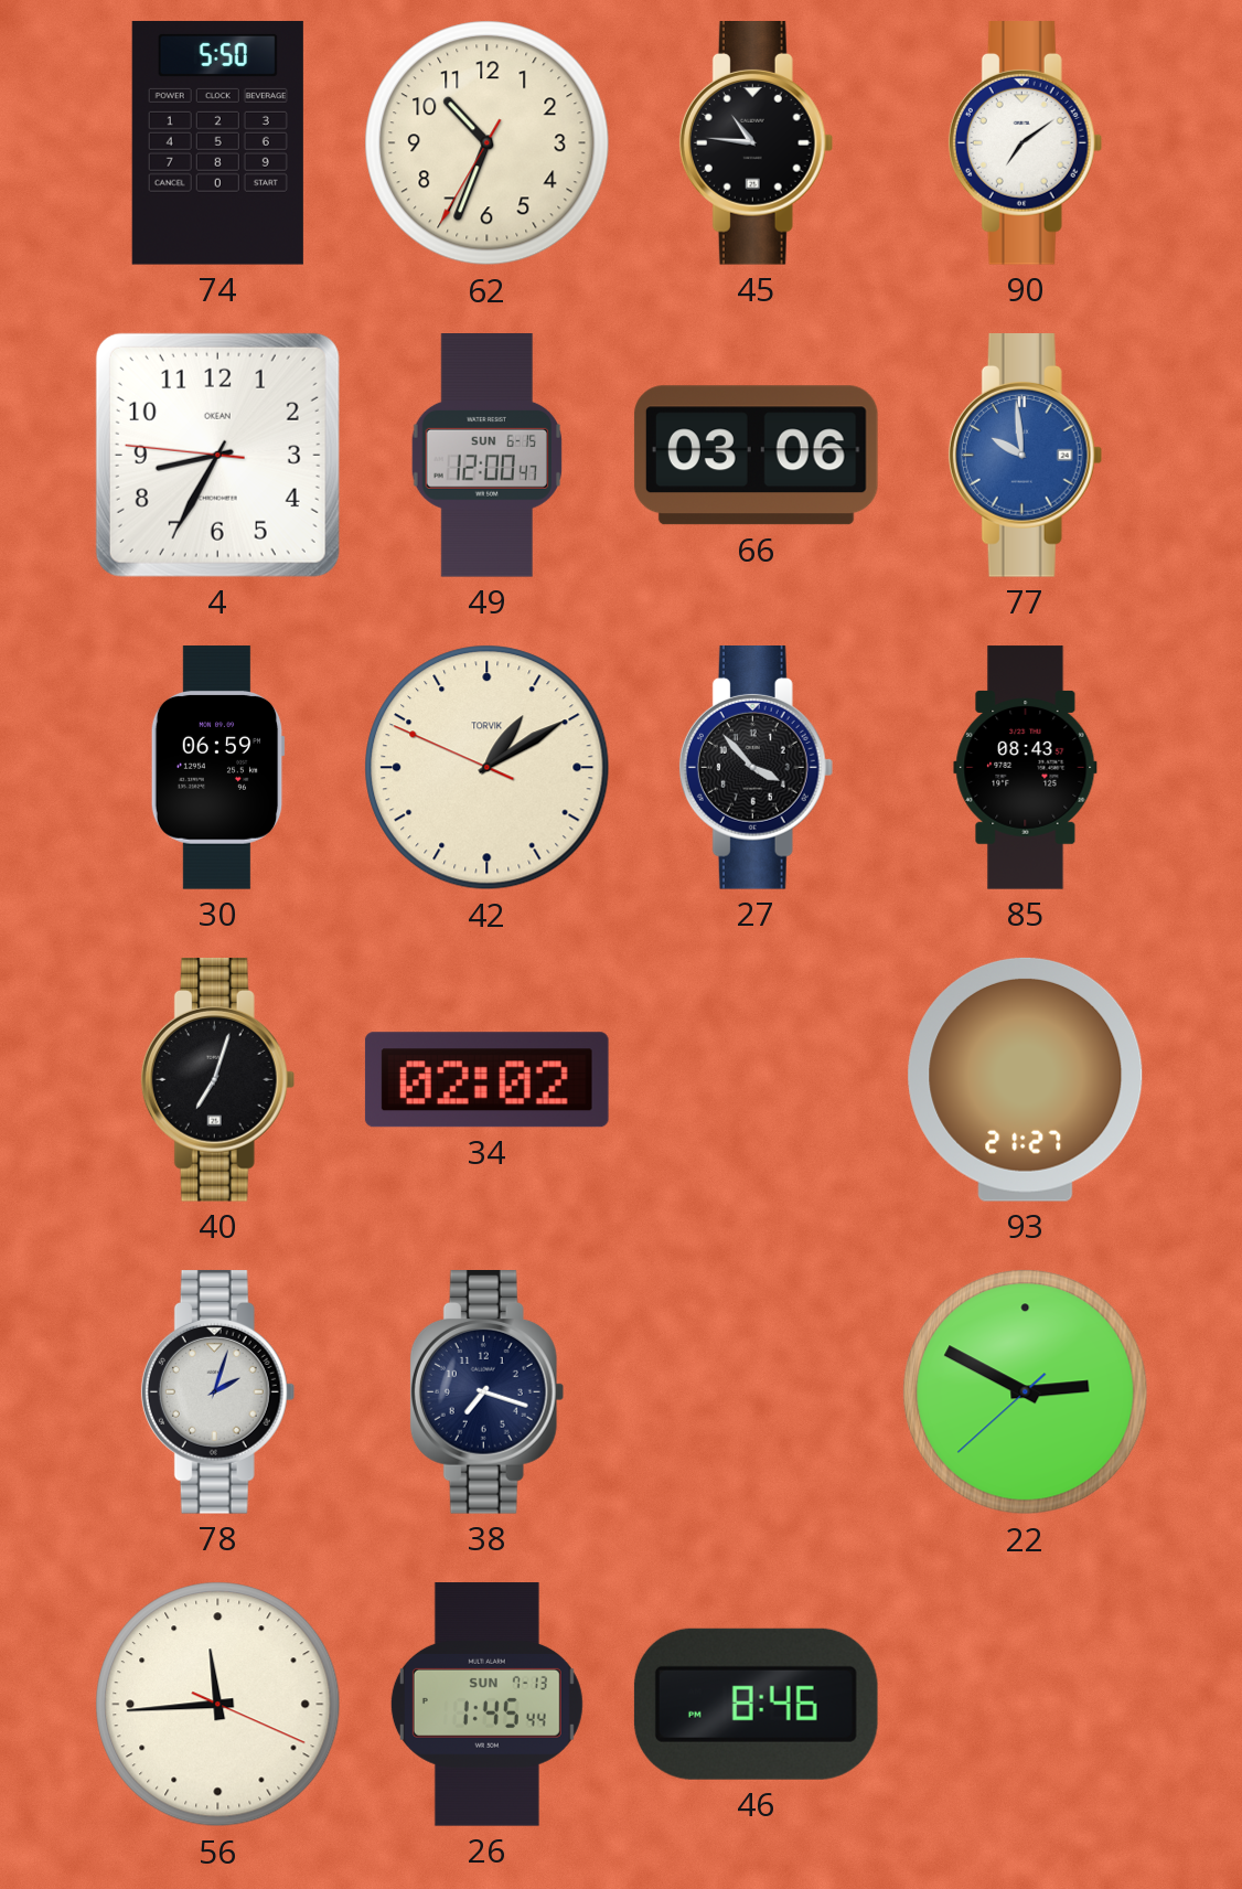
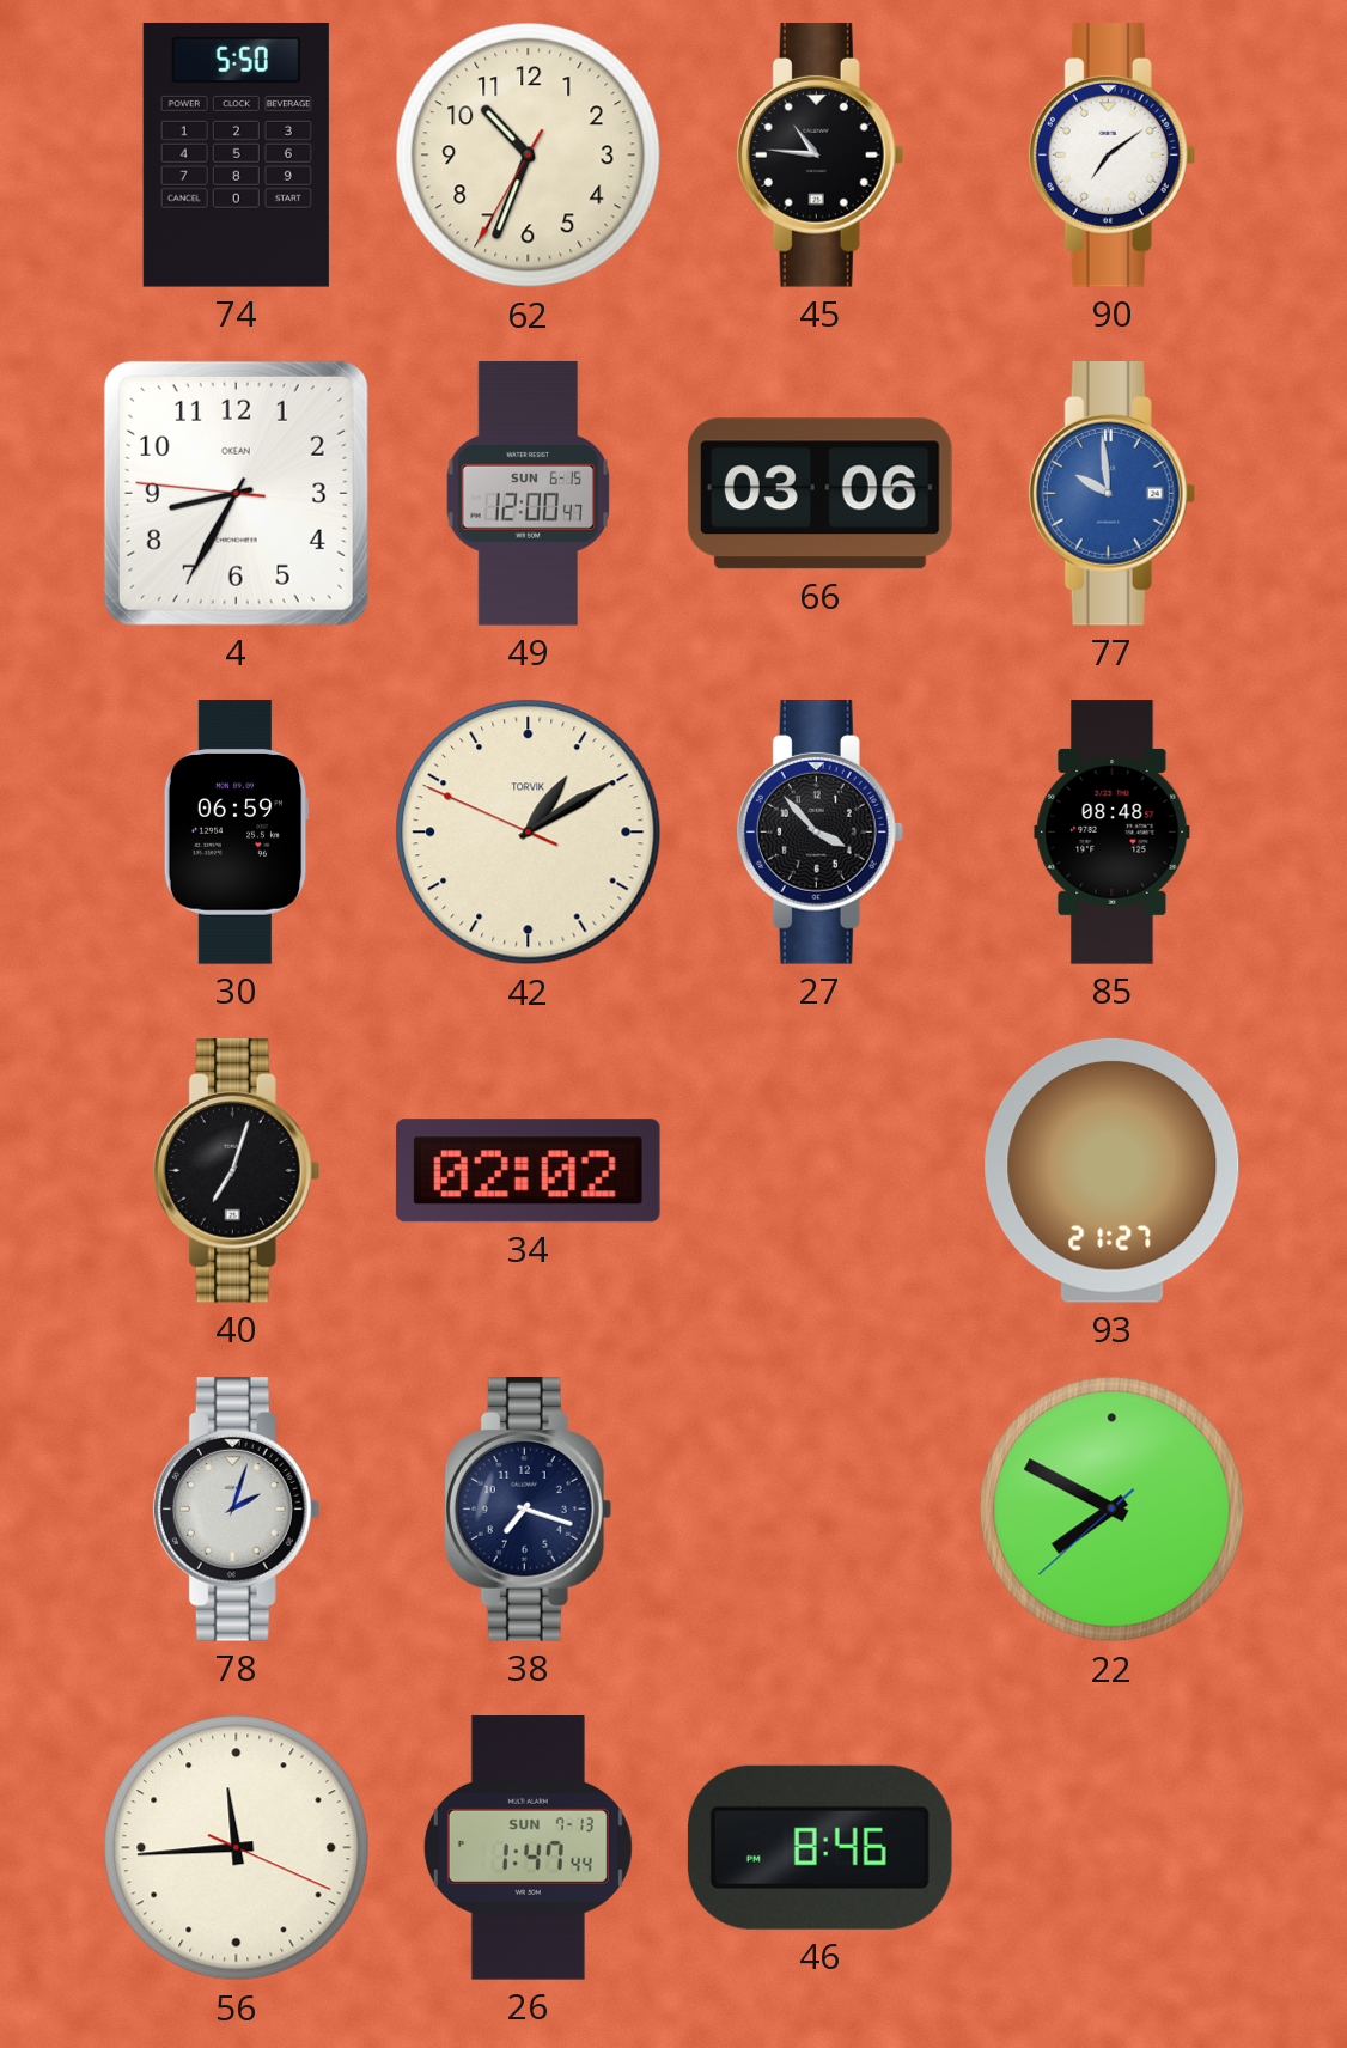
85: 08:43 -> 08:48
22: 2:49 -> 7:49
26: 1:45 -> 1:47
